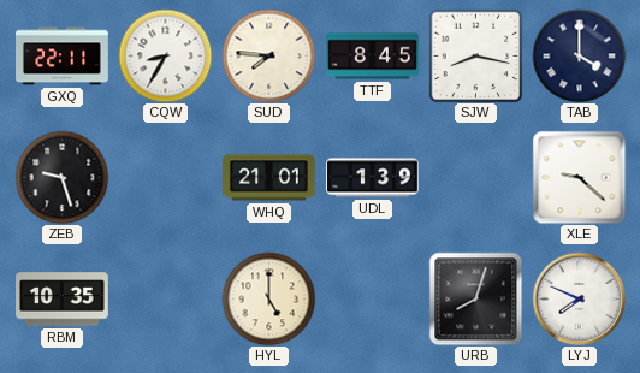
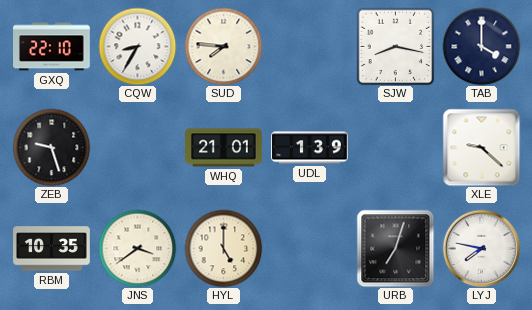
GXQ: 22:11 -> 22:10
TTF: 8:45 -> none
JNS: none -> 3:39
URB: 8:03 -> 7:03
LYJ: 7:49 -> 7:47
